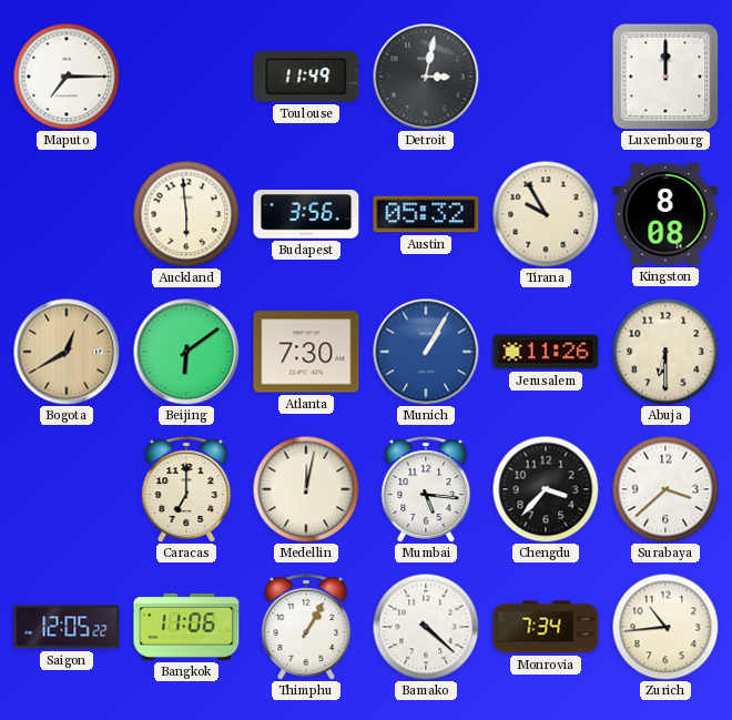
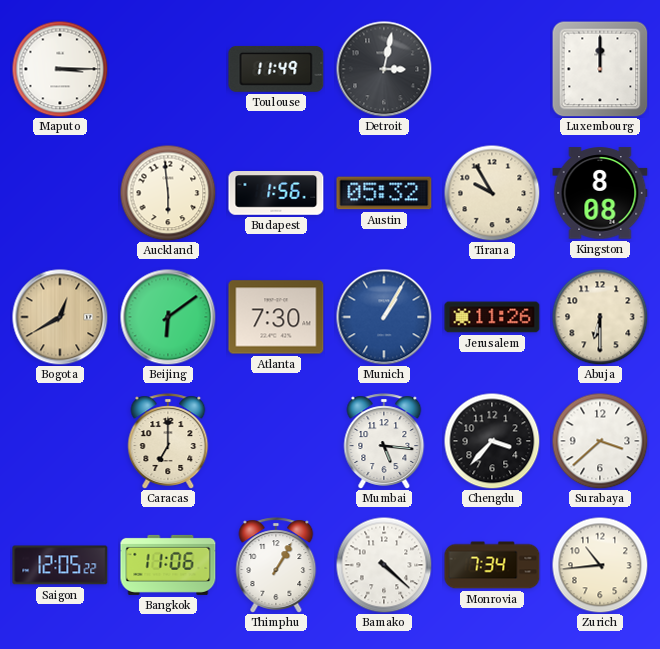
Maputo: 7:15 -> 3:15
Budapest: 3:56 -> 1:56
Medellin: 12:02 -> none
